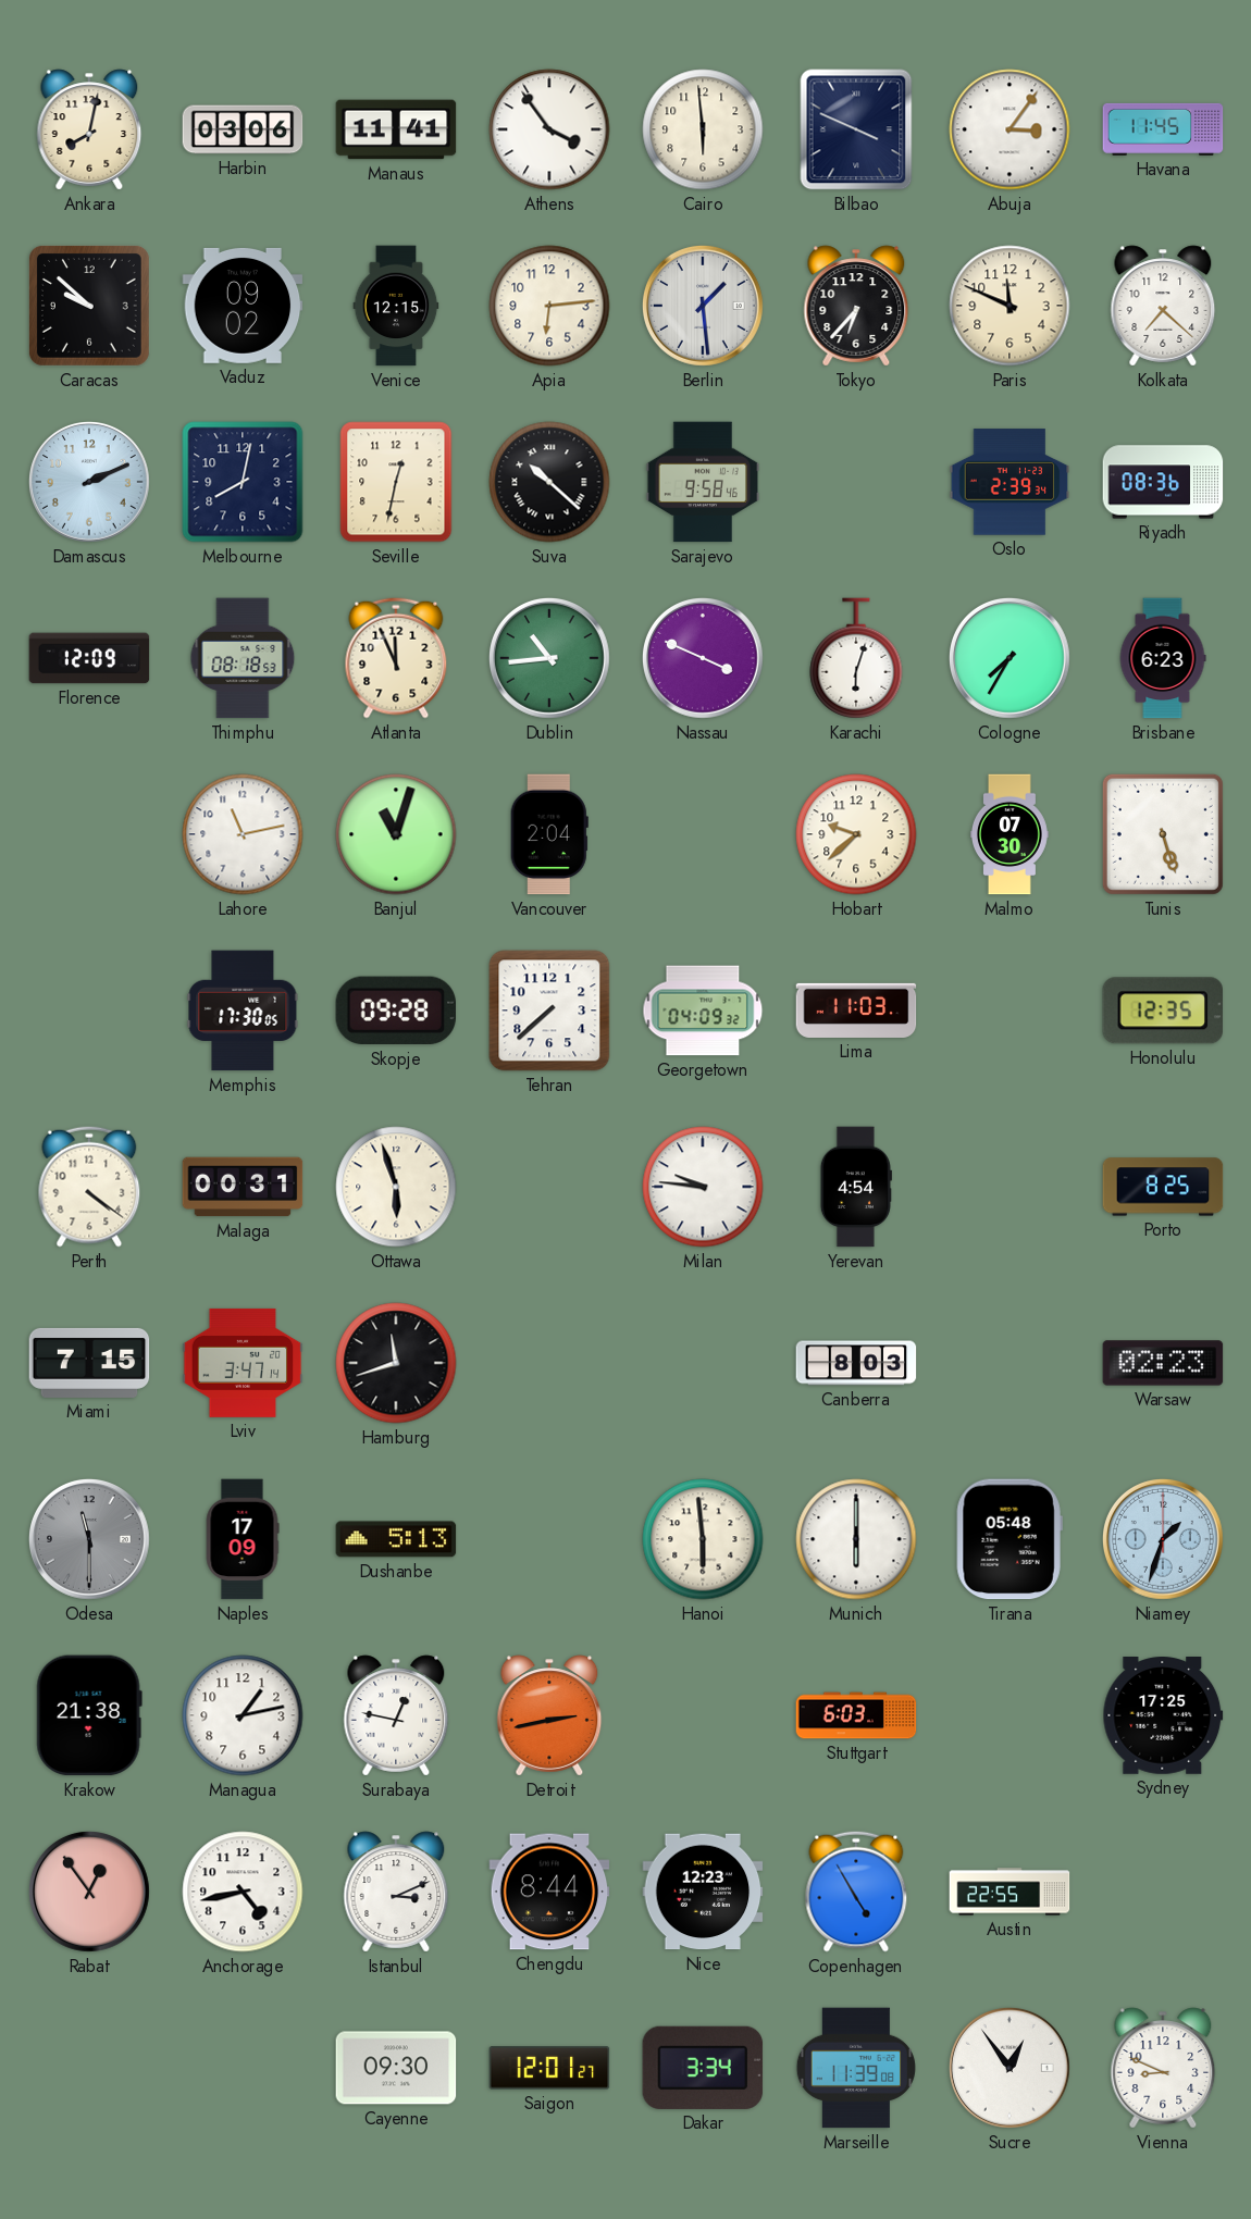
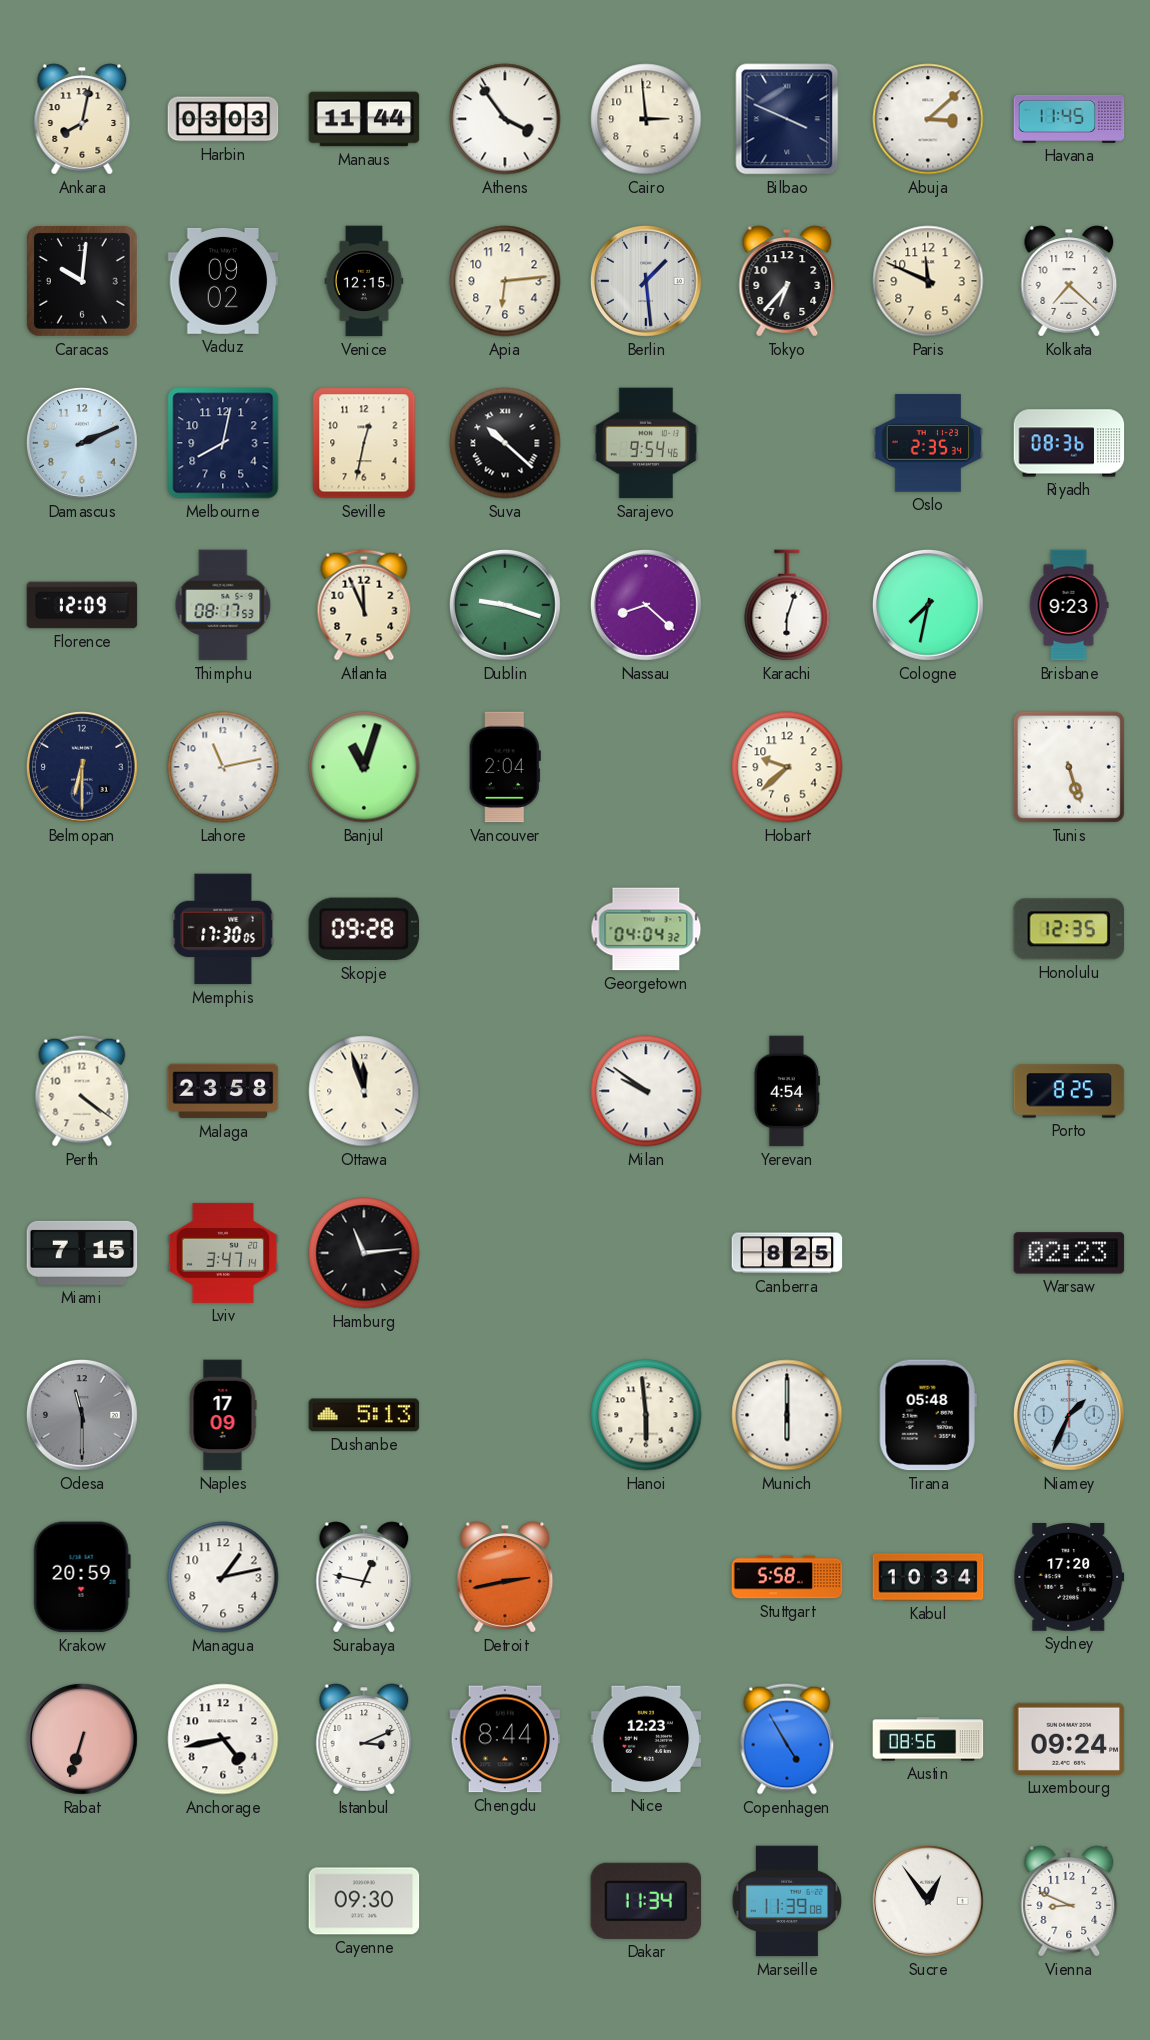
Harbin: 03:06 -> 03:03
Manaus: 11:41 -> 11:44
Cairo: 5:59 -> 2:59
Abuja: 3:06 -> 3:08
Caracas: 9:52 -> 10:01
Sarajevo: 9:58 -> 9:54
Oslo: 2:39 -> 2:35
Thimphu: 08:18 -> 08:17
Dublin: 10:44 -> 9:18
Nassau: 3:49 -> 8:22
Cologne: 7:35 -> 7:32
Brisbane: 6:23 -> 9:23
Belmopan: none -> 6:30
Malmo: 07:30 -> none
Tehran: 7:38 -> none
Georgetown: 04:09 -> 04:04
Lima: 11:03 -> none
Malaga: 00:31 -> 23:58
Ottawa: 5:57 -> 11:57
Milan: 9:46 -> 9:51
Hamburg: 11:42 -> 11:14
Canberra: 8:03 -> 8:25
Niamey: 1:33 -> 1:34
Krakow: 21:38 -> 20:59
Stuttgart: 6:03 -> 5:58
Kabul: none -> 10:34
Sydney: 17:25 -> 17:20
Rabat: 12:54 -> 6:33
Austin: 22:55 -> 08:56
Luxembourg: none -> 09:24
Saigon: 12:01 -> none
Dakar: 3:34 -> 11:34
